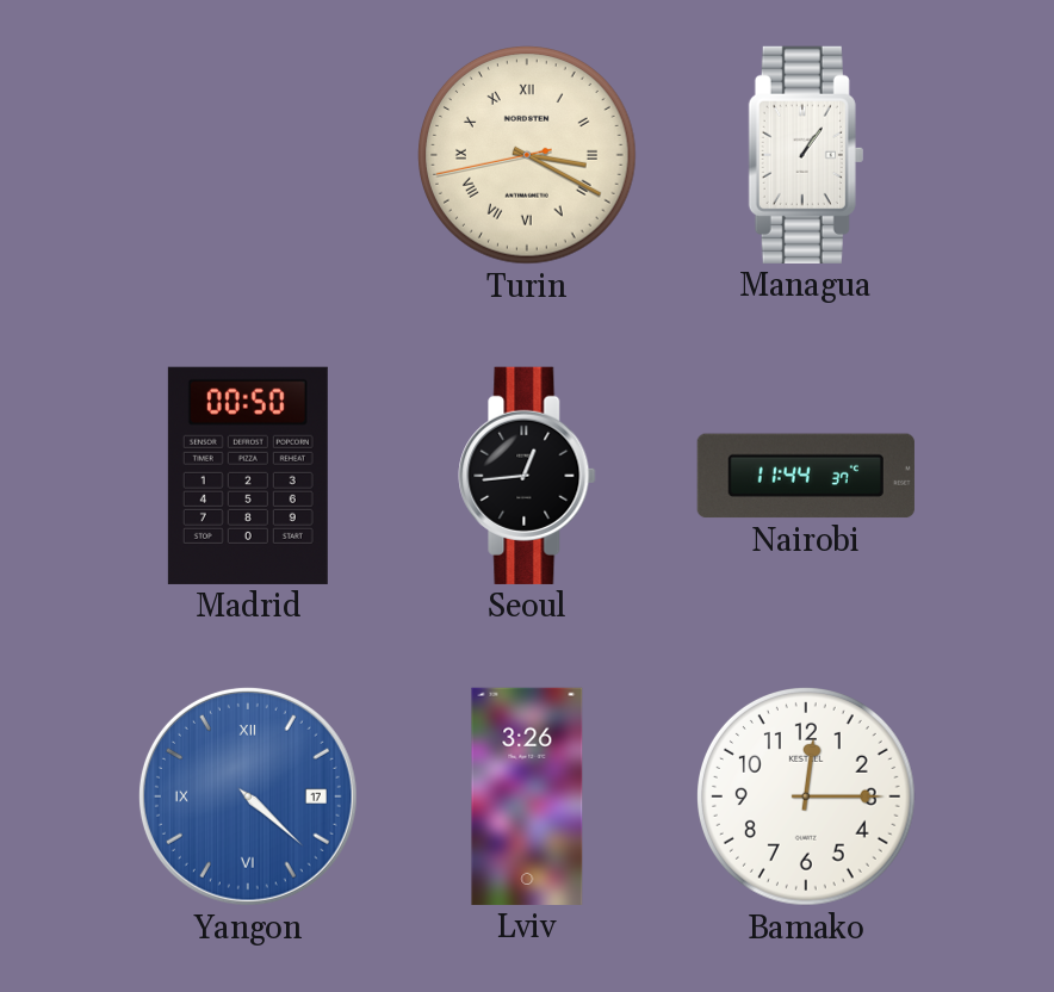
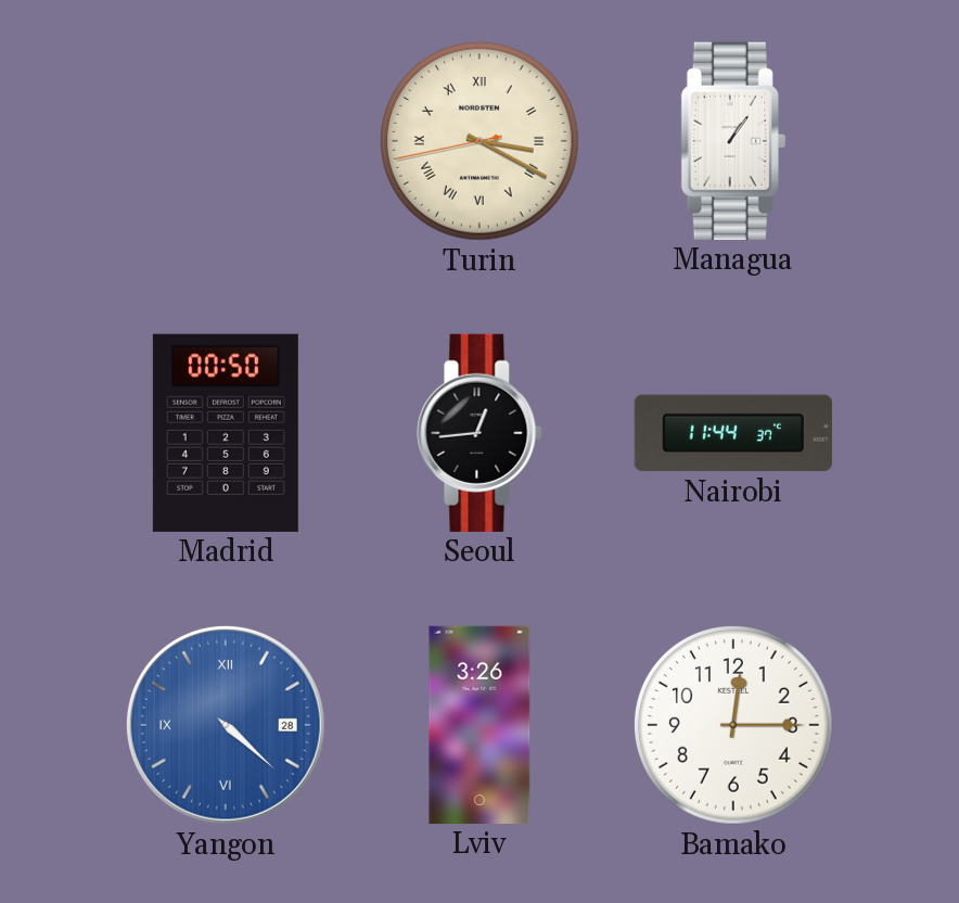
Yangon date: 17 -> 28
